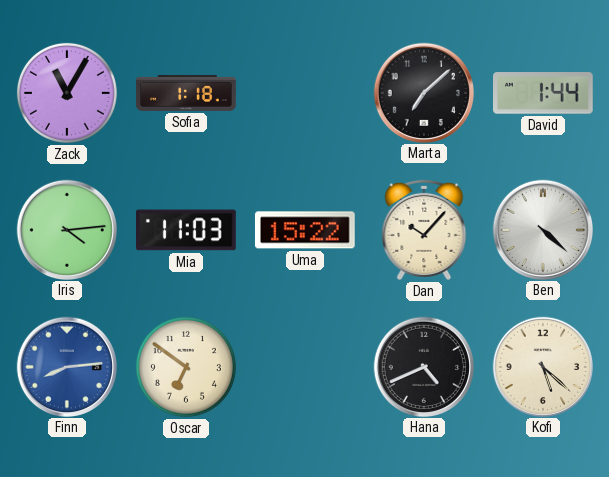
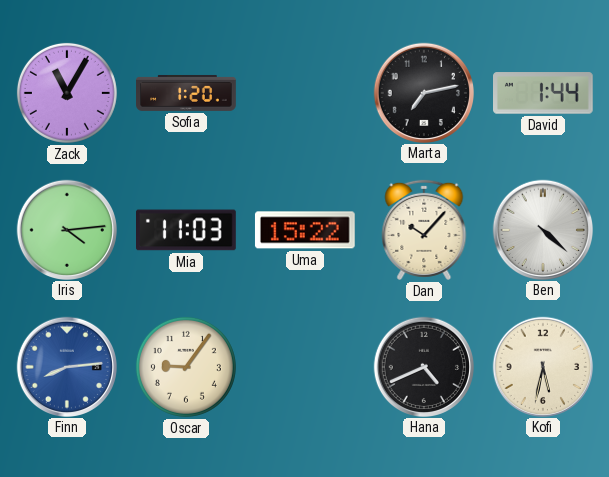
Sofia: 1:18 -> 1:20
Marta: 7:08 -> 7:13
Oscar: 6:51 -> 9:06
Kofi: 5:22 -> 5:32
